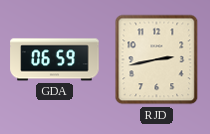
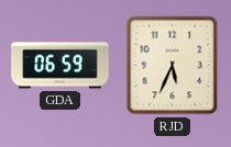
RJD: 2:43 -> 5:34
